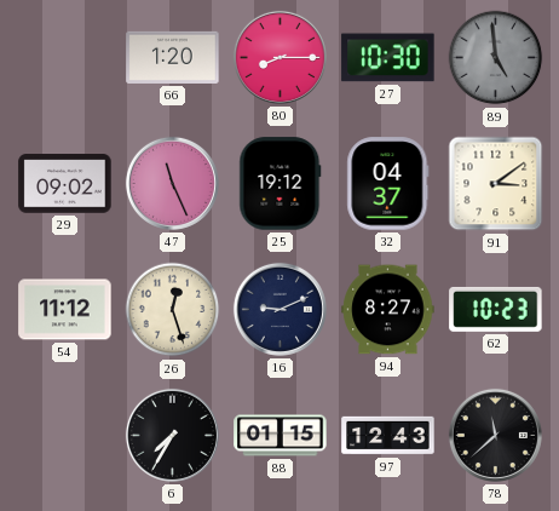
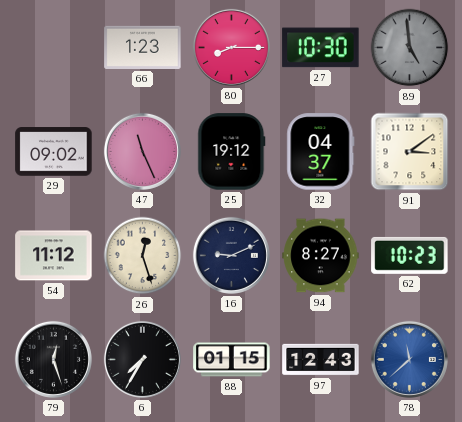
66: 1:20 -> 1:23
79: none -> 12:27
78 dial: black -> blue
